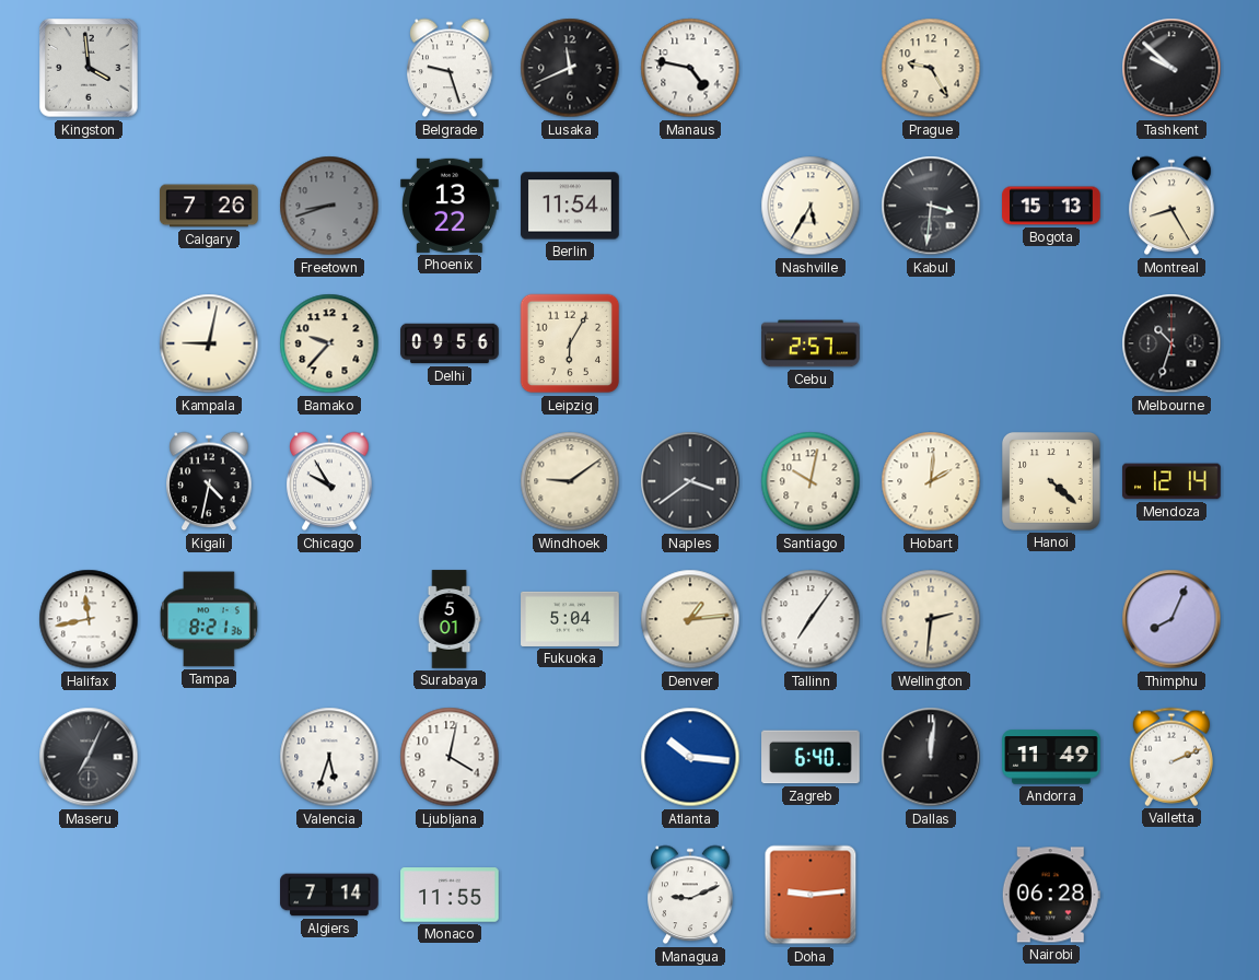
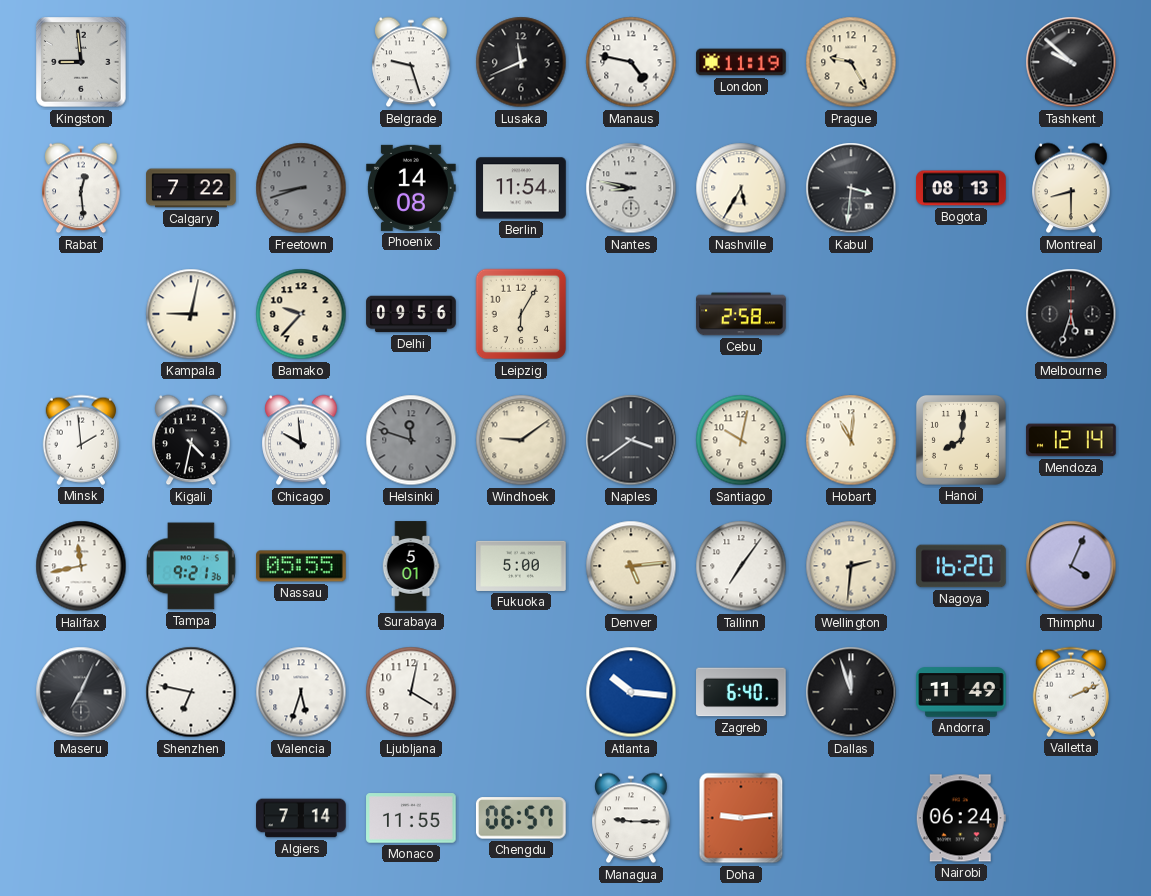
Kingston: 3:59 -> 8:59
London: none -> 11:19
Rabat: none -> 12:29
Calgary: 7:26 -> 7:22
Phoenix: 13:22 -> 14:08
Nantes: none -> 8:47
Bogota: 15:13 -> 08:13
Montreal: 8:25 -> 8:30
Cebu: 2:57 -> 2:58
Melbourne: 10:33 -> 5:33
Minsk: none -> 1:59
Chicago: 9:55 -> 9:59
Helsinki: none -> 11:48
Hobart: 2:01 -> 11:01
Hanoi: 4:22 -> 8:01
Tampa: 8:21 -> 9:21
Nassau: none -> 05:55
Fukuoka: 5:04 -> 5:00
Denver: 1:14 -> 5:14
Nagoya: none -> 16:20
Thimphu: 8:04 -> 4:04
Shenzhen: none -> 6:47
Dallas: 12:01 -> 11:57
Chengdu: none -> 06:57
Managua: 9:11 -> 9:15
Nairobi: 06:28 -> 06:24
